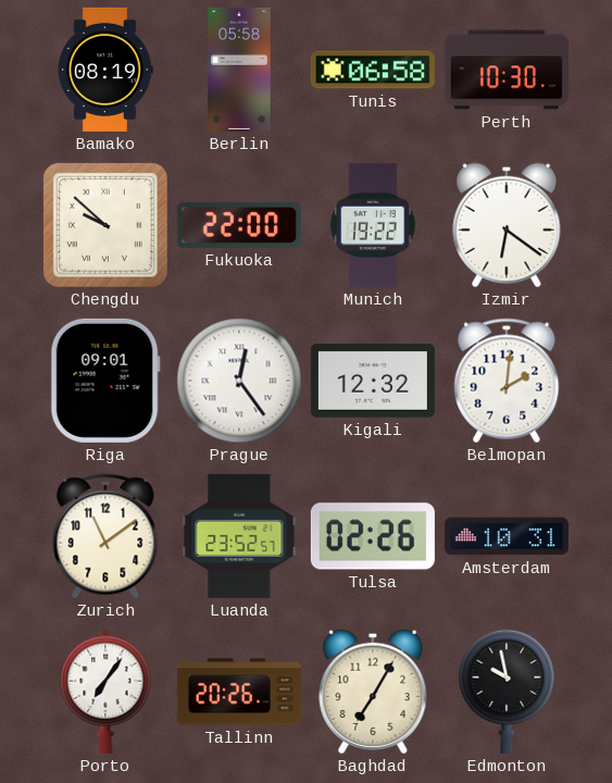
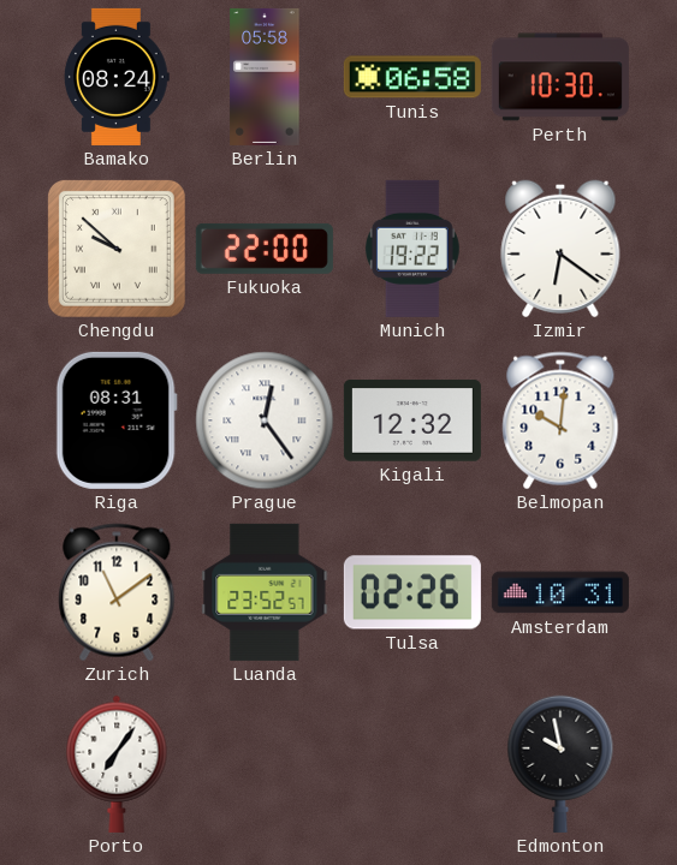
Bamako: 08:19 -> 08:24
Riga: 09:01 -> 08:31
Belmopan: 2:01 -> 10:01
Tallinn: 20:26 -> none
Baghdad: 7:05 -> none
